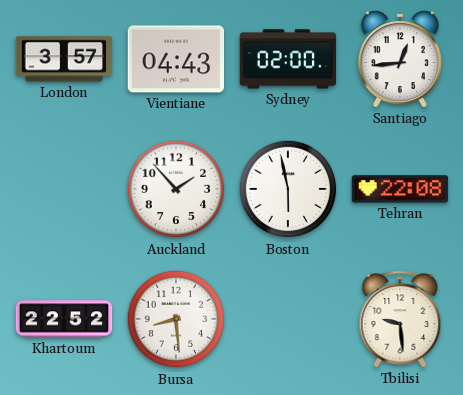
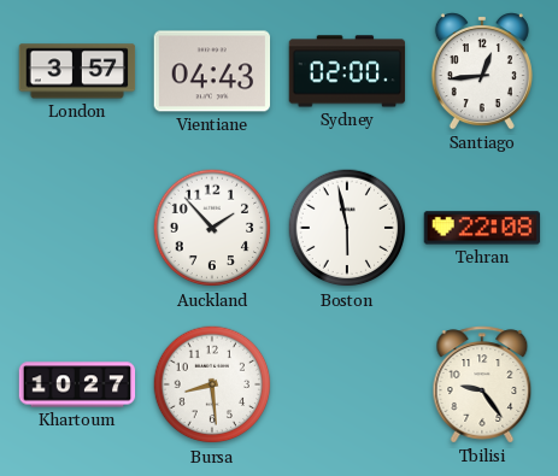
Khartoum: 22:52 -> 10:27
Tbilisi: 9:29 -> 9:24
